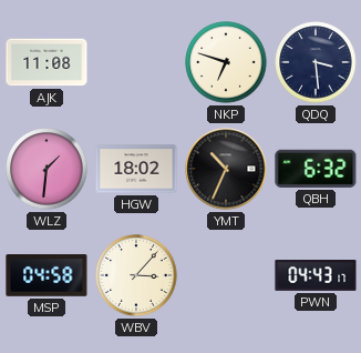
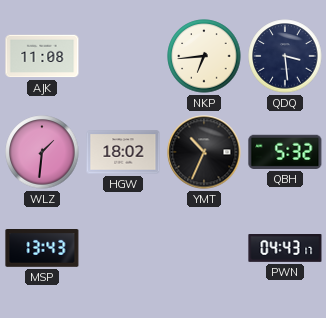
NKP: 6:48 -> 6:44
QBH: 6:32 -> 5:32
MSP: 04:58 -> 13:43
WBV: 3:07 -> none
